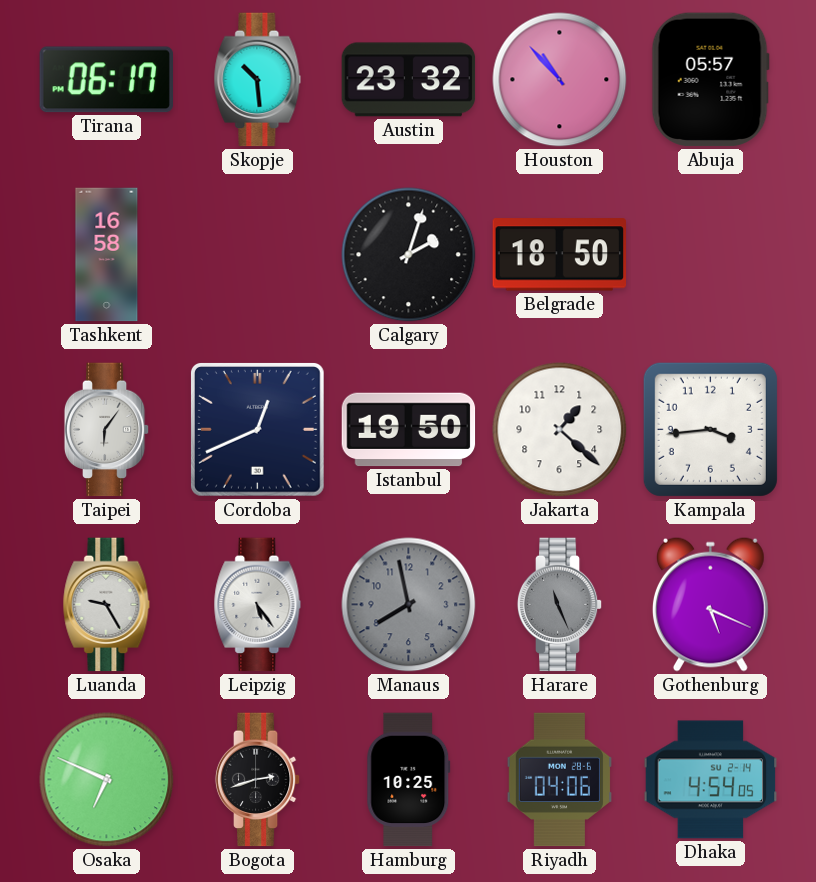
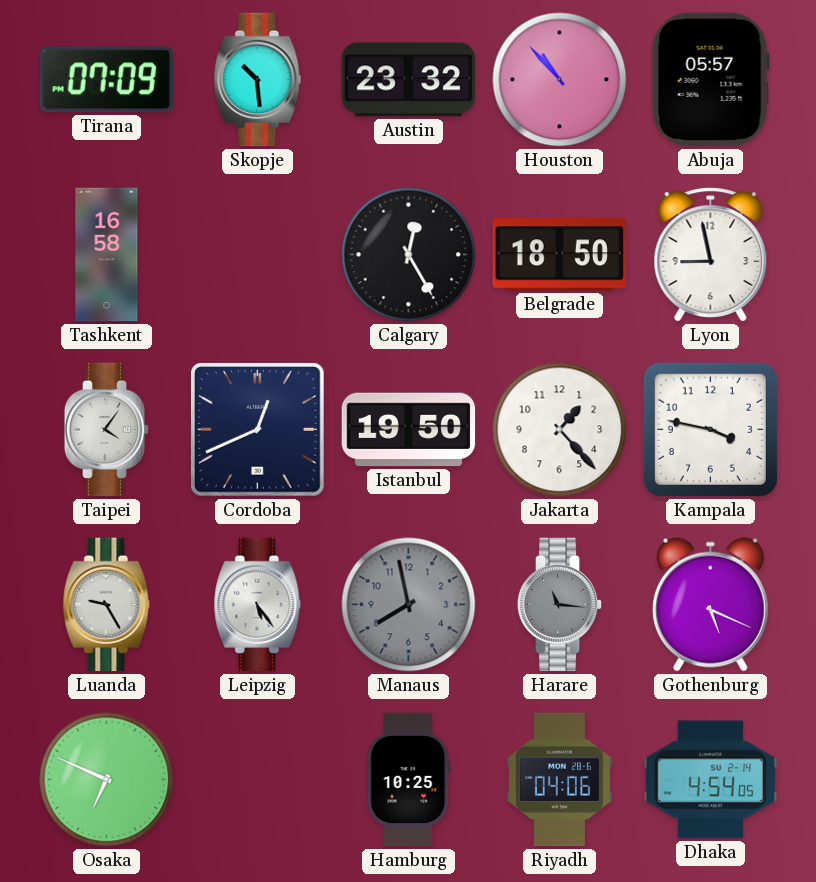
Tirana: 06:17 -> 07:09
Calgary: 2:03 -> 12:25
Lyon: none -> 8:58
Taipei: 6:06 -> 4:06
Jakarta: 1:22 -> 1:23
Kampala: 3:44 -> 3:47
Harare: 11:26 -> 11:16
Bogota: 2:42 -> none
